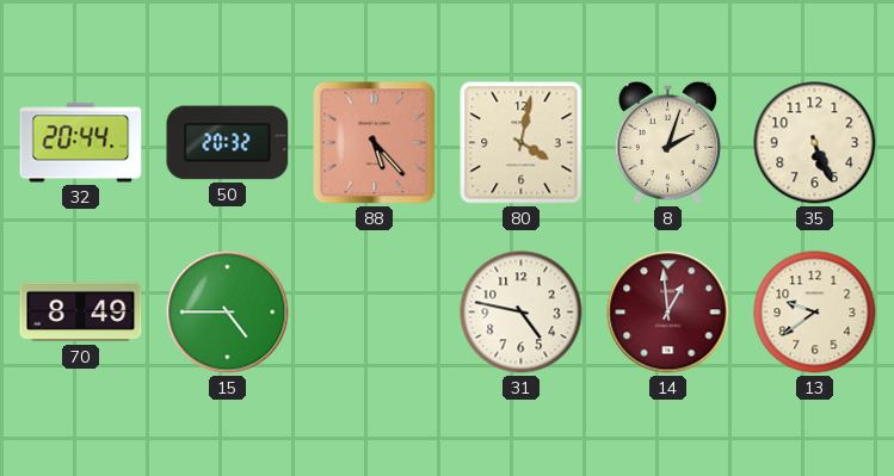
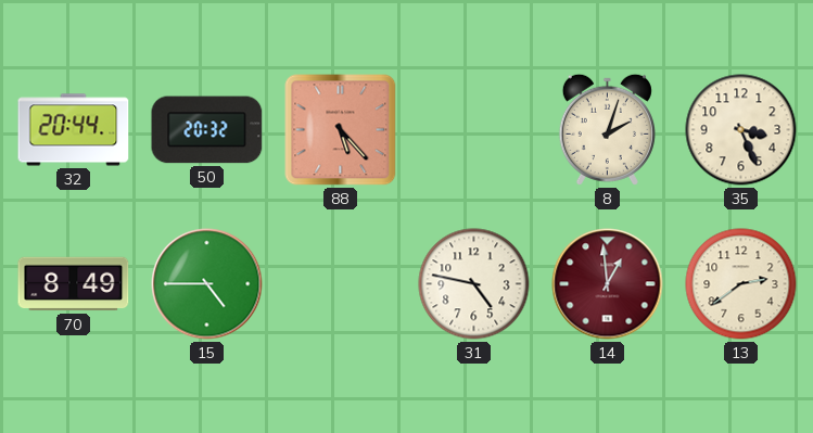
80: 4:02 -> none
35: 5:26 -> 3:26
13: 9:39 -> 2:39
